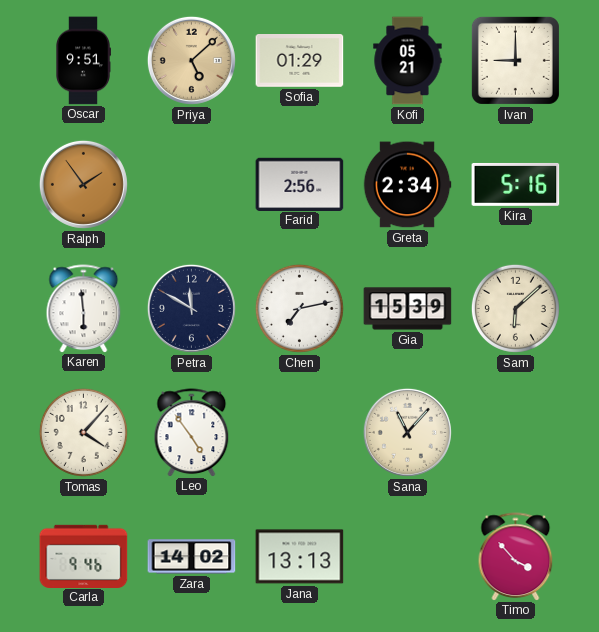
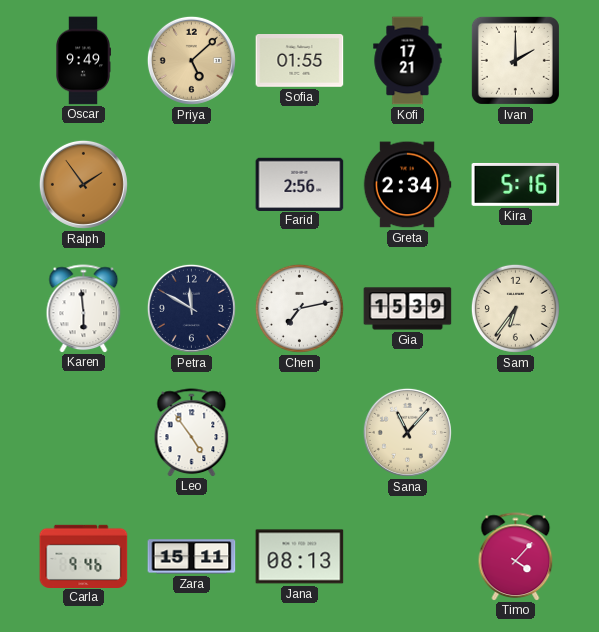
Oscar: 9:51 -> 9:49
Sofia: 01:29 -> 01:55
Kofi: 05:21 -> 17:21
Ivan: 9:00 -> 2:00
Sam: 6:08 -> 6:36
Tomas: 4:07 -> none
Zara: 14:02 -> 15:11
Jana: 13:13 -> 08:13
Timo: 3:53 -> 4:07
